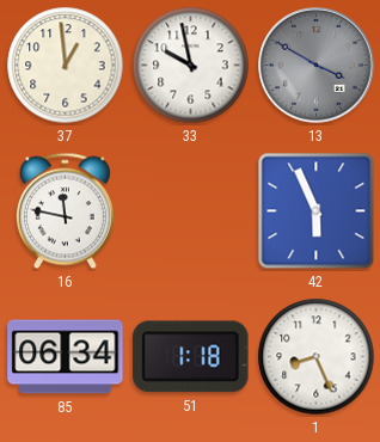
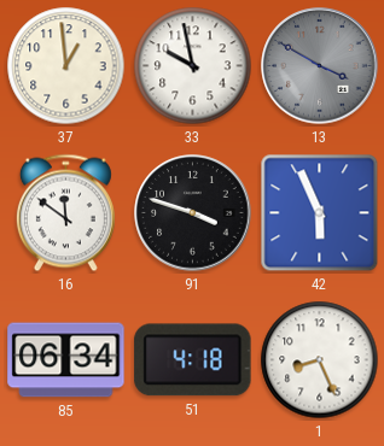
16: 11:47 -> 11:51
91: none -> 3:48
51: 1:18 -> 4:18
